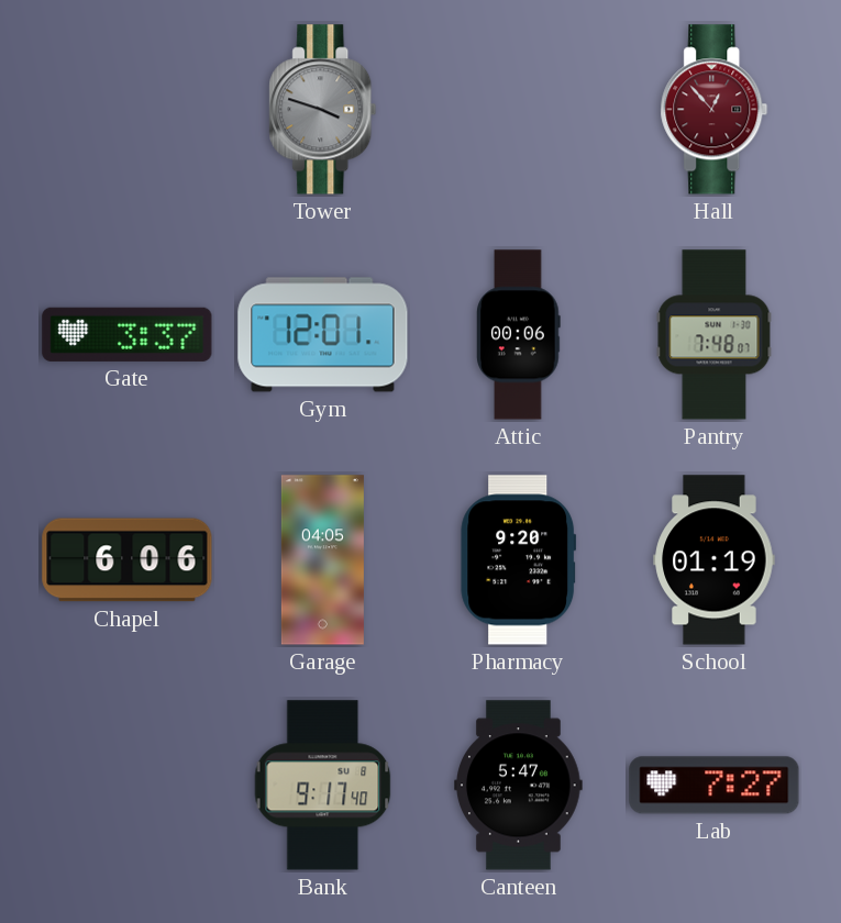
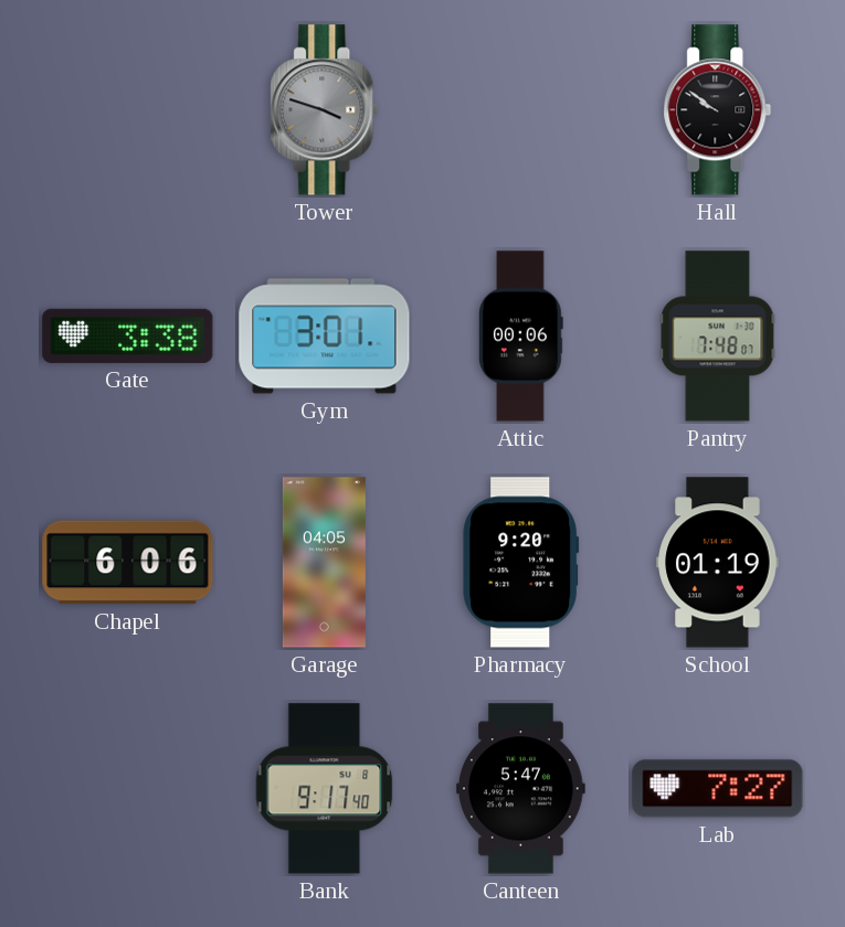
Hall: 12:53 -> 9:51
Hall dial: burgundy -> black
Gate: 3:37 -> 3:38
Gym: 12:01 -> 3:01
